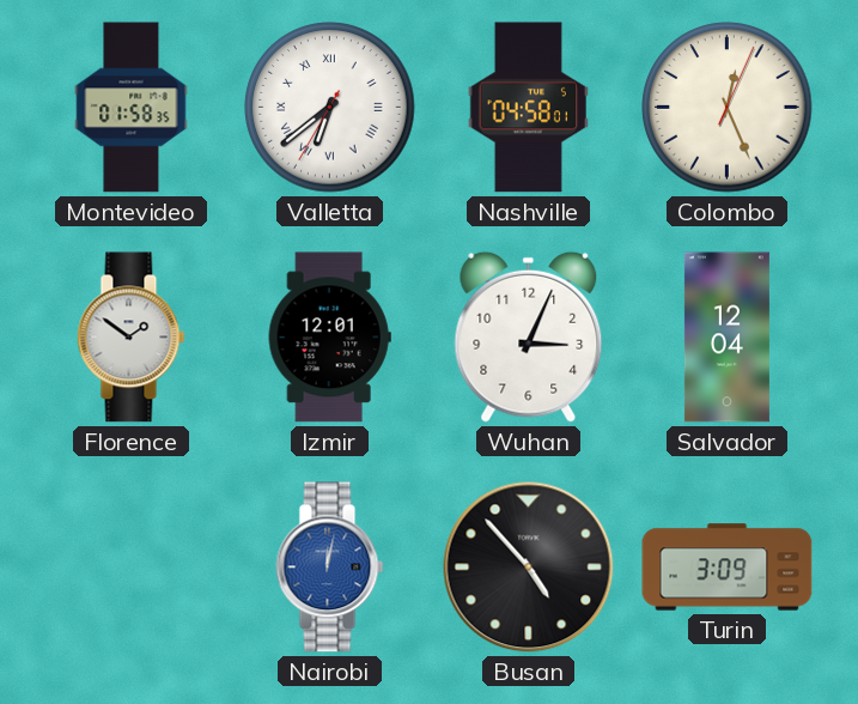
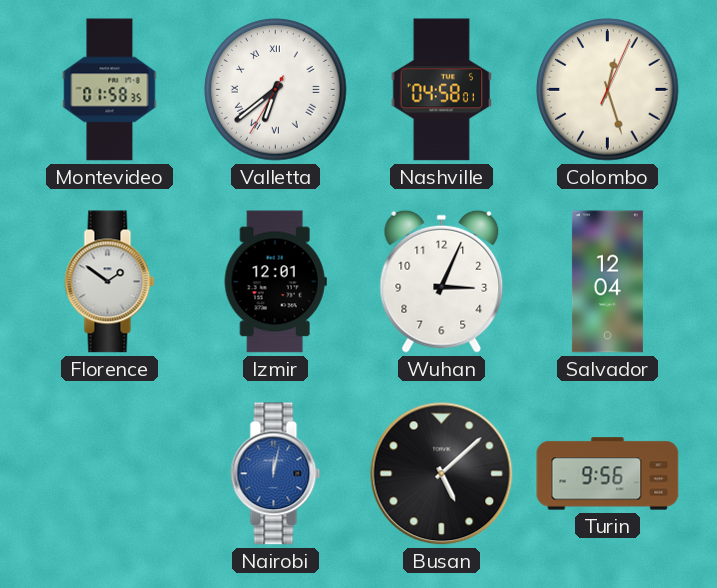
Colombo: 12:26 -> 12:27
Busan: 4:53 -> 5:08
Turin: 3:09 -> 9:56
